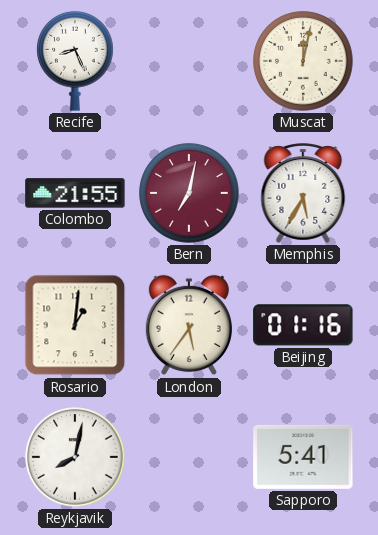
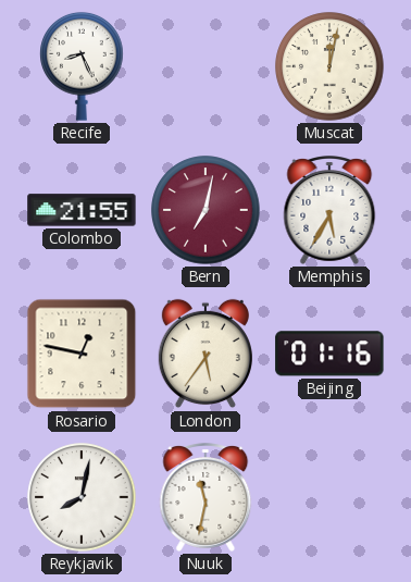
Rosario: 1:01 -> 12:47
Nuuk: none -> 11:32
Sapporo: 5:41 -> none
